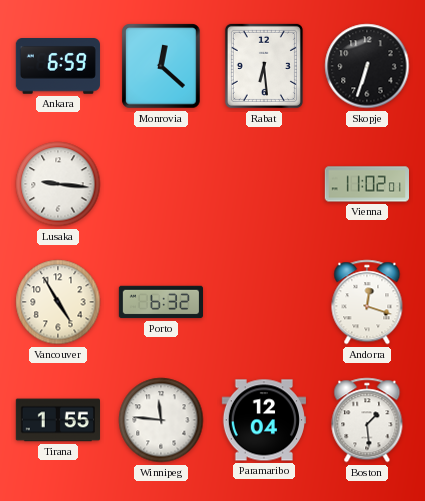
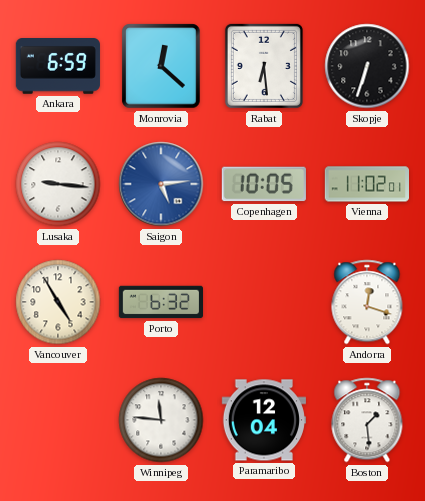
Saigon: none -> 5:14
Copenhagen: none -> 10:05
Tirana: 1:55 -> none
